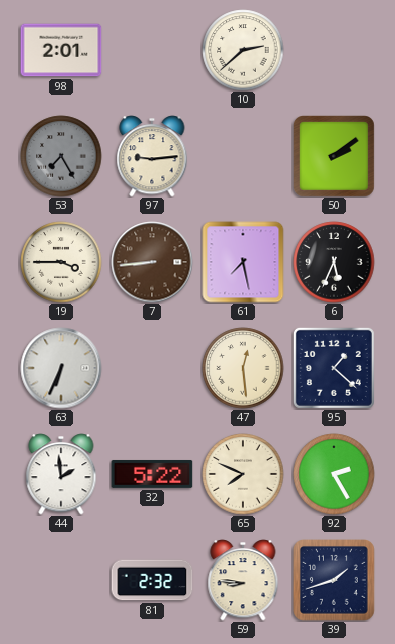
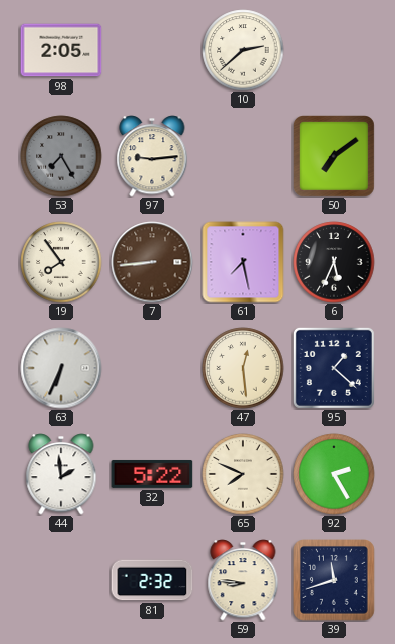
98: 2:01 -> 2:05
50: 2:09 -> 7:09
19: 3:45 -> 7:54
39: 1:42 -> 11:42
